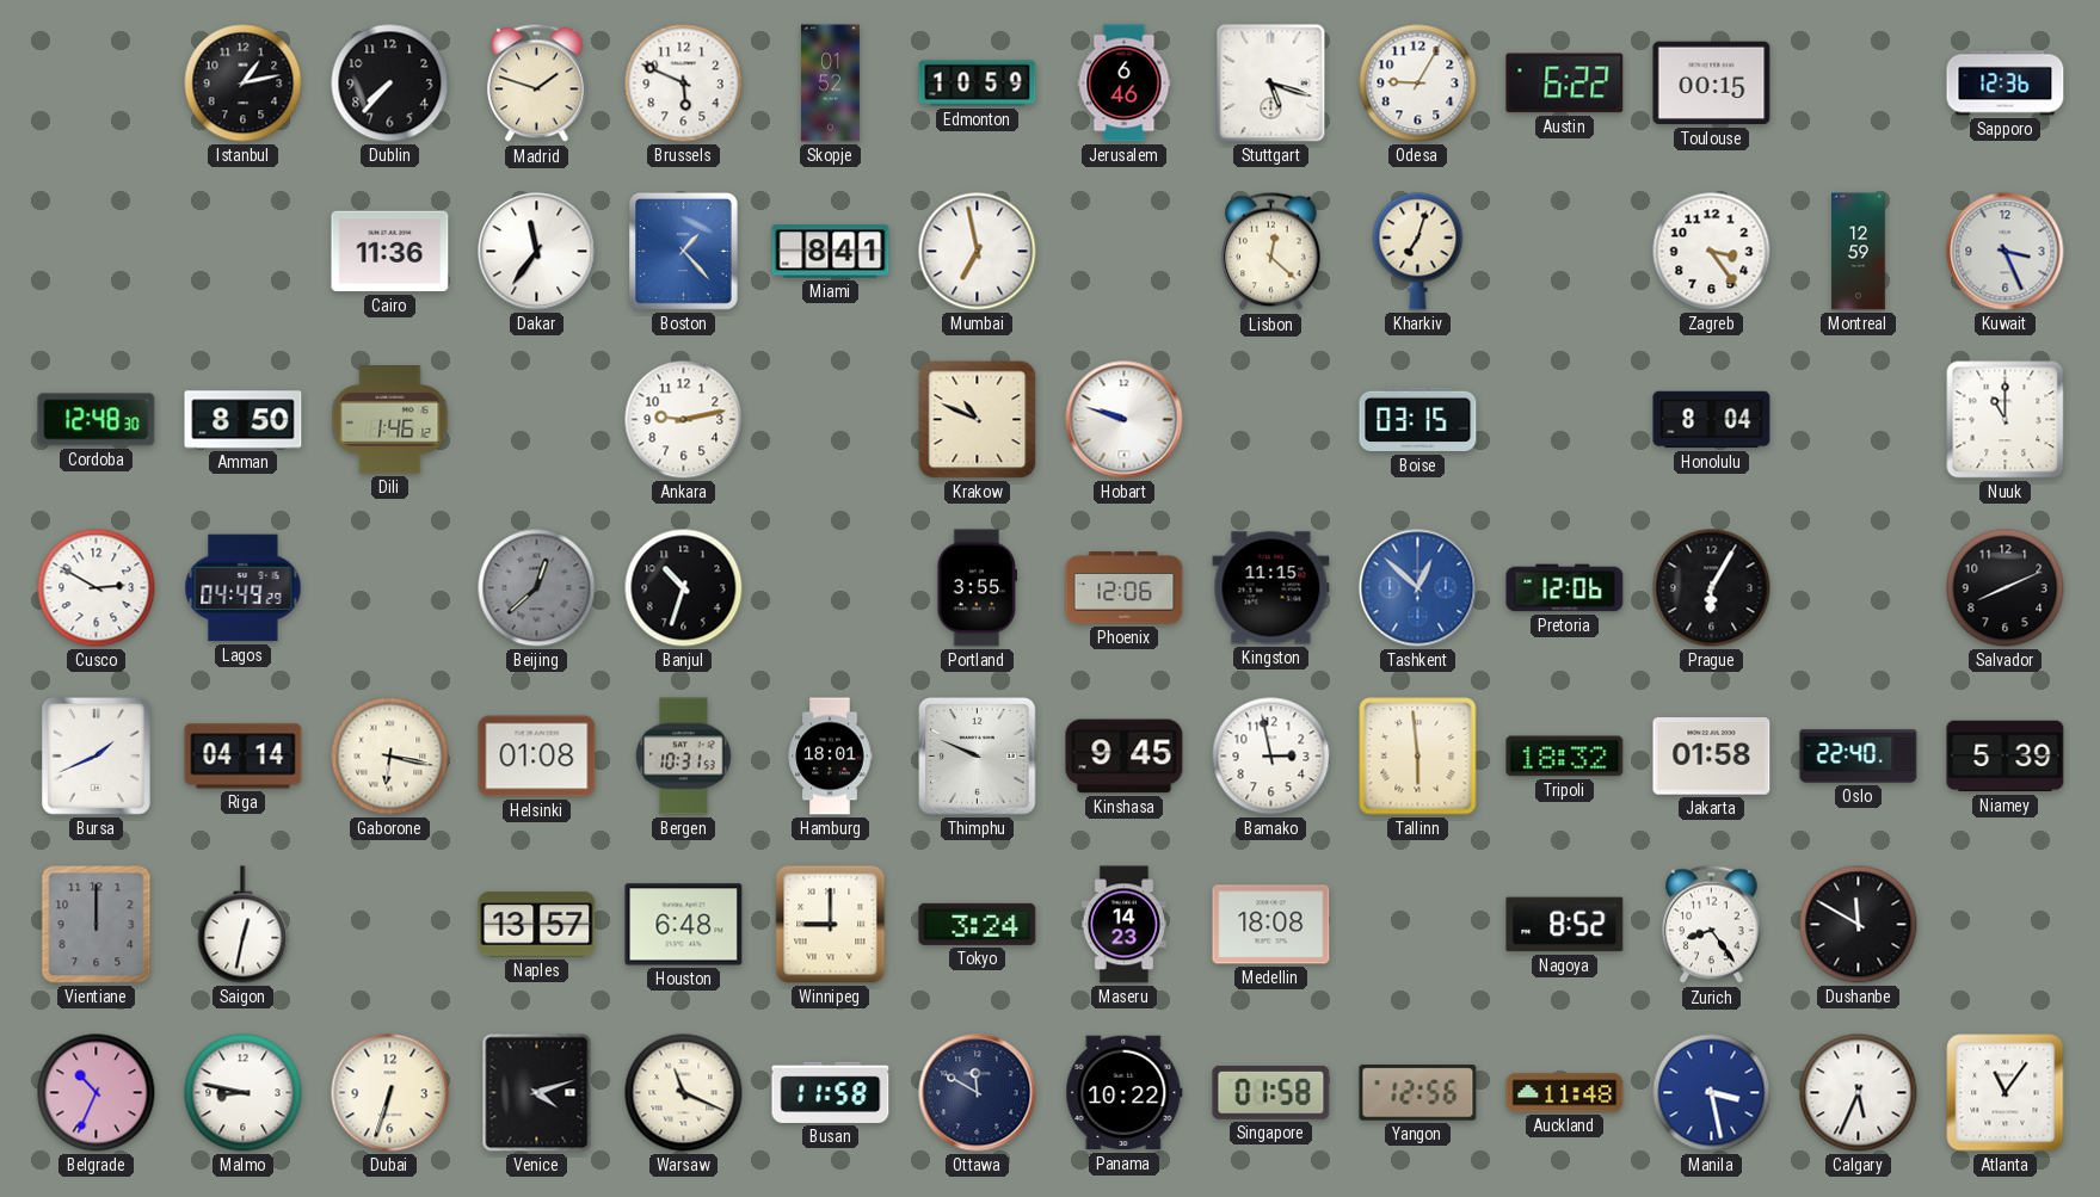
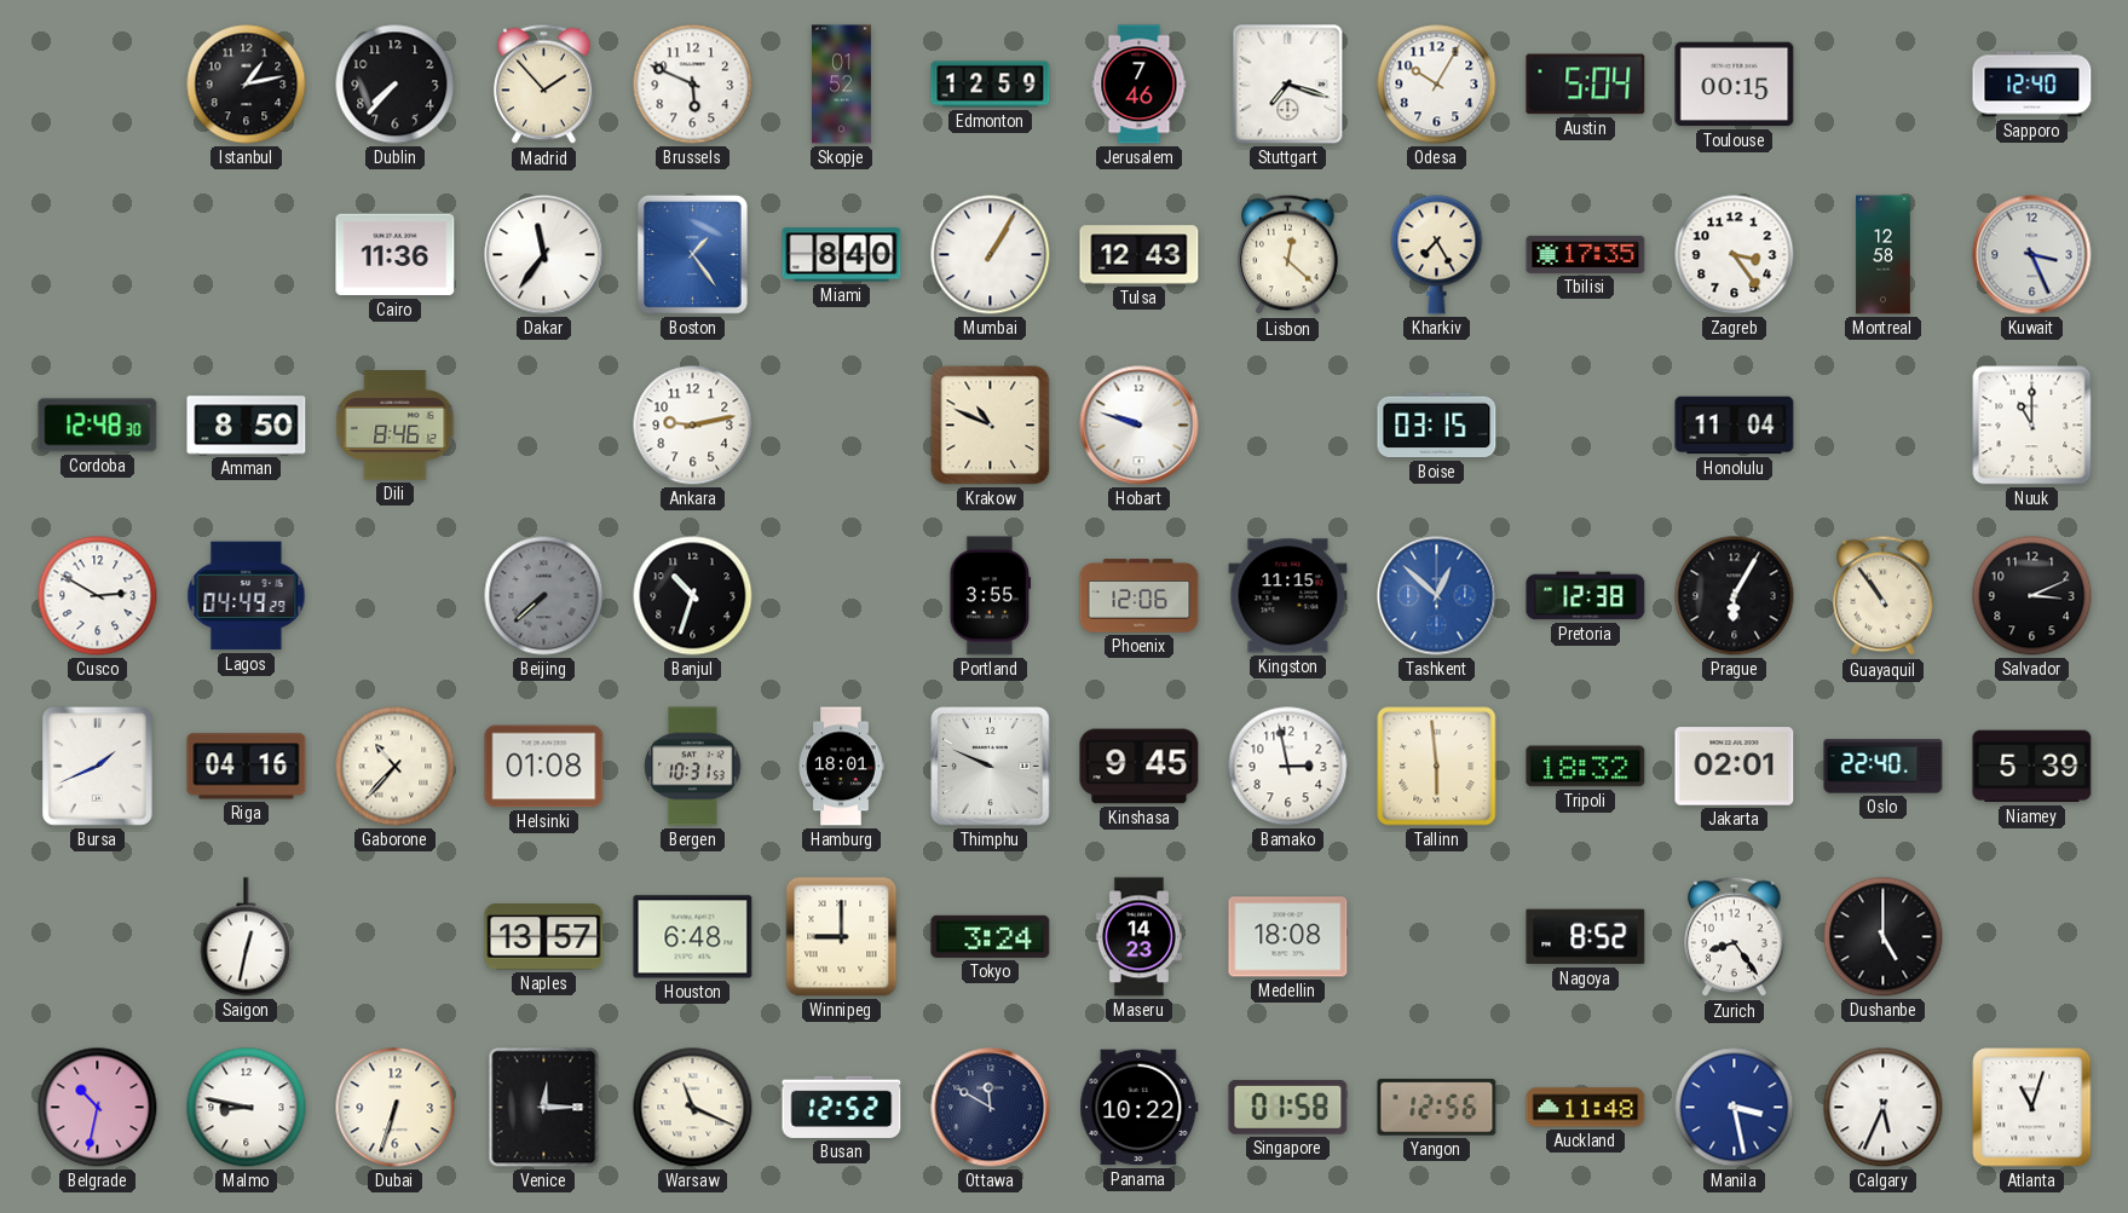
Madrid: 1:48 -> 1:53
Edmonton: 10:59 -> 12:59
Jerusalem: 6:46 -> 7:46
Stuttgart: 5:18 -> 7:18
Odesa: 9:05 -> 10:05
Austin: 6:22 -> 5:04
Sapporo: 12:36 -> 12:40
Boston: 1:23 -> 1:24
Miami: 8:41 -> 8:40
Mumbai: 6:58 -> 1:05
Tulsa: none -> 12:43
Kharkiv: 7:03 -> 7:25
Tbilisi: none -> 17:35
Montreal: 12:59 -> 12:58
Dili: 1:46 -> 8:46
Honolulu: 8:04 -> 11:04
Beijing: 12:38 -> 7:38
Pretoria: 12:06 -> 12:38
Guayaquil: none -> 10:54
Salvador: 8:11 -> 3:11
Riga: 04:14 -> 04:16
Gaborone: 6:17 -> 10:37
Jakarta: 01:58 -> 02:01
Vientiane: 12:00 -> none
Dushanbe: 11:50 -> 5:00
Belgrade: 10:34 -> 10:32
Venice: 4:12 -> 12:15
Busan: 11:58 -> 12:52
Atlanta: 11:06 -> 11:03
